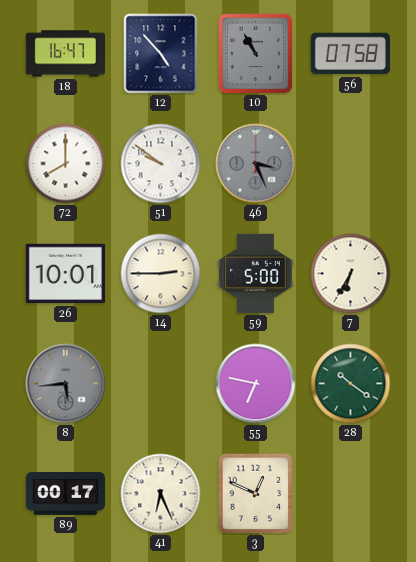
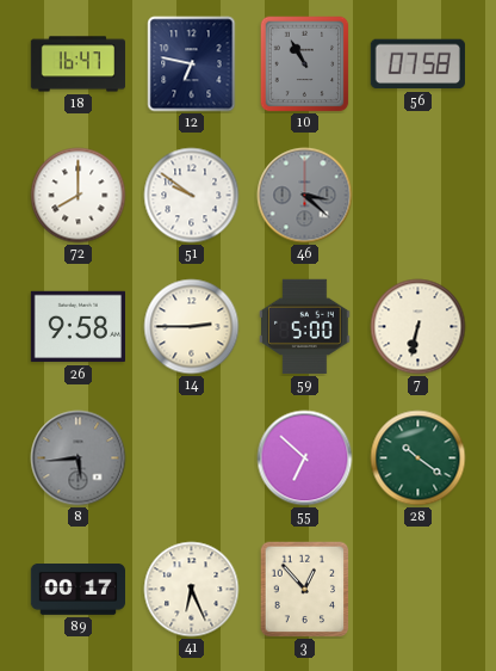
12: 4:53 -> 6:47
46: 3:26 -> 3:22
26: 10:01 -> 9:58
7: 6:35 -> 6:32
55: 6:47 -> 6:52
3: 12:49 -> 12:53
